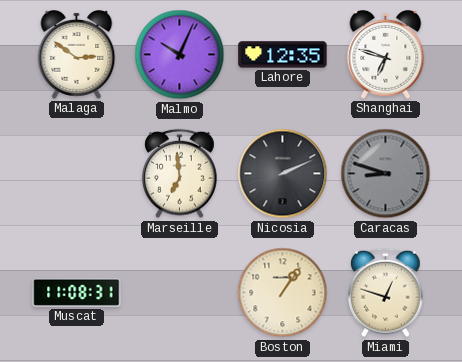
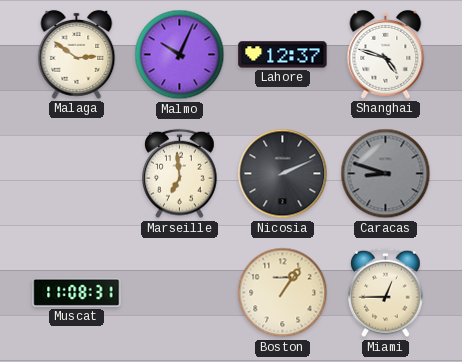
Lahore: 12:35 -> 12:37
Shanghai: 6:48 -> 4:48
Miami: 12:48 -> 12:45
